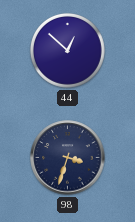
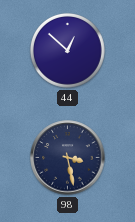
98: 3:33 -> 3:28
